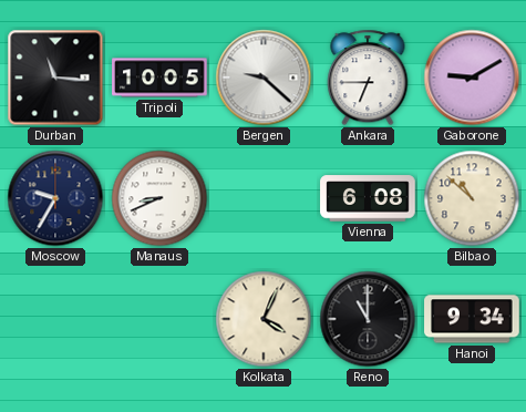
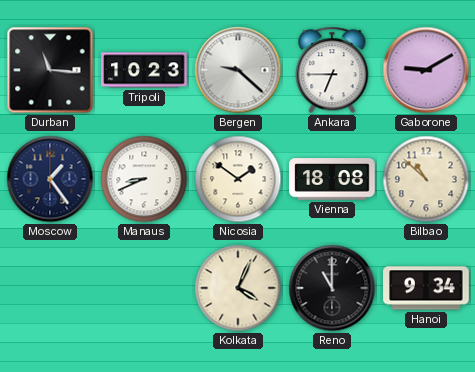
Tripoli: 10:05 -> 10:23
Moscow: 9:35 -> 1:24
Nicosia: none -> 1:51
Vienna: 6:08 -> 18:08
